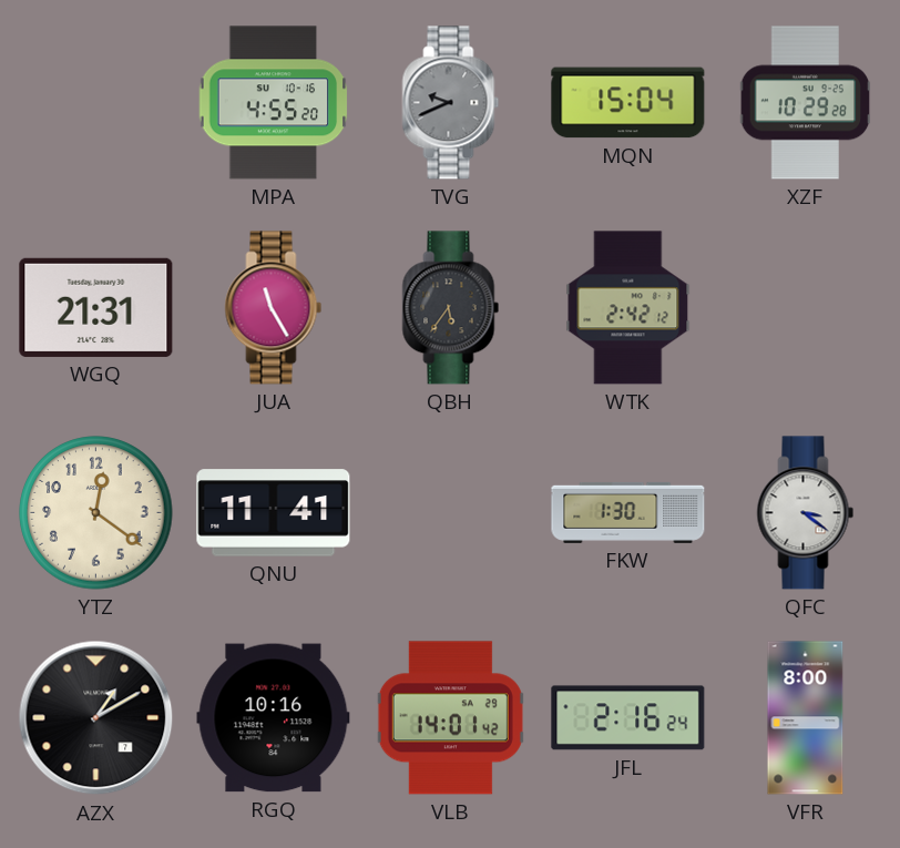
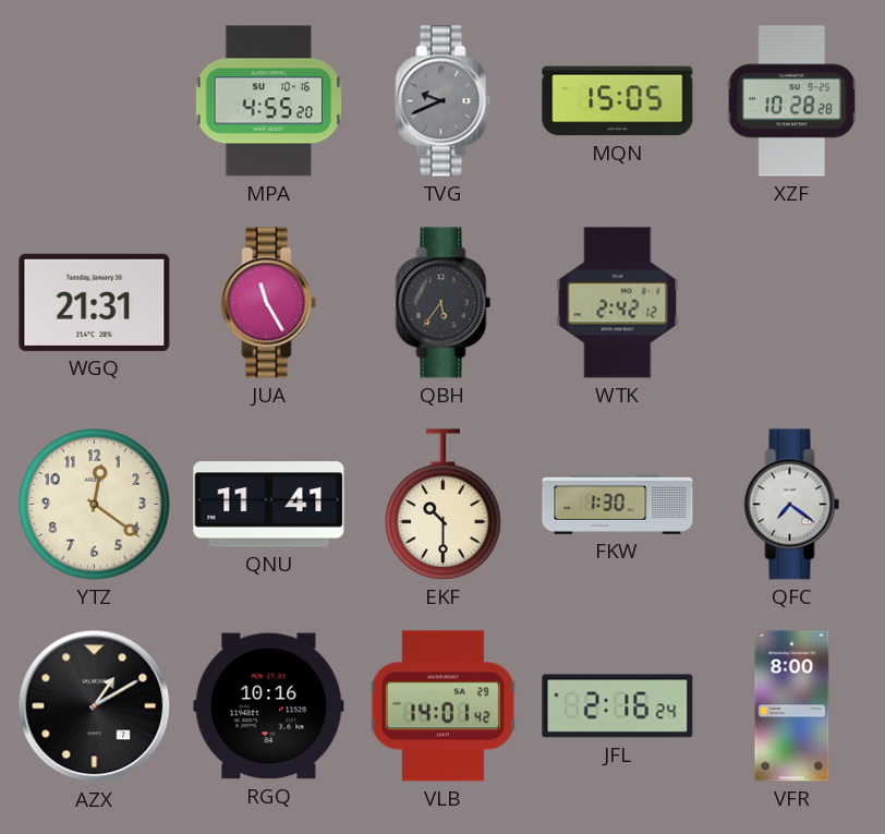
MQN: 15:04 -> 15:05
XZF: 10:29 -> 10:28
EKF: none -> 10:30
QFC: 3:21 -> 7:21
